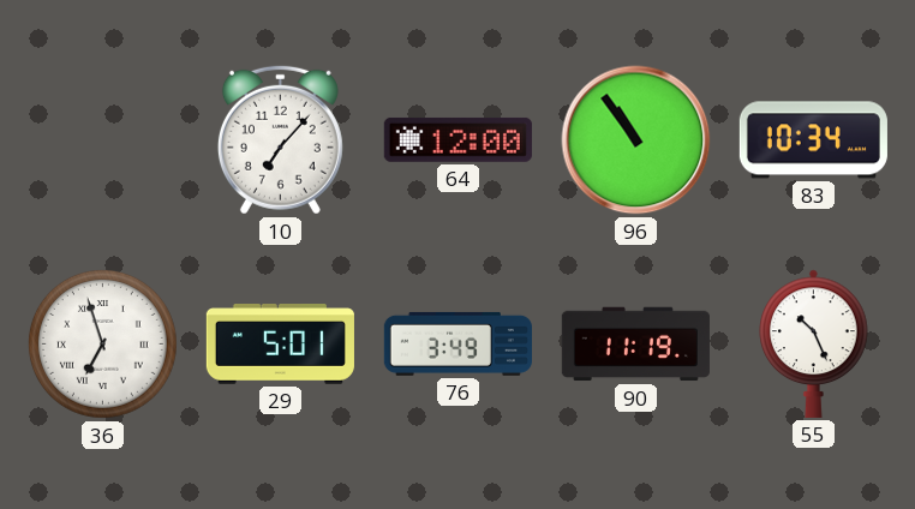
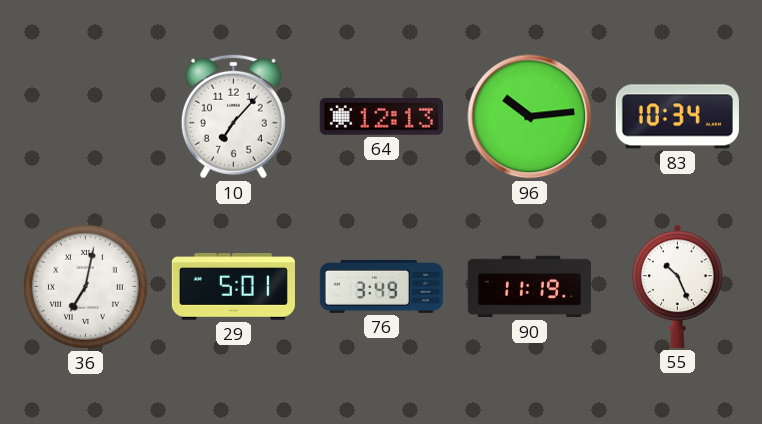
64: 12:00 -> 12:13
96: 10:54 -> 10:14
36: 6:57 -> 7:02
